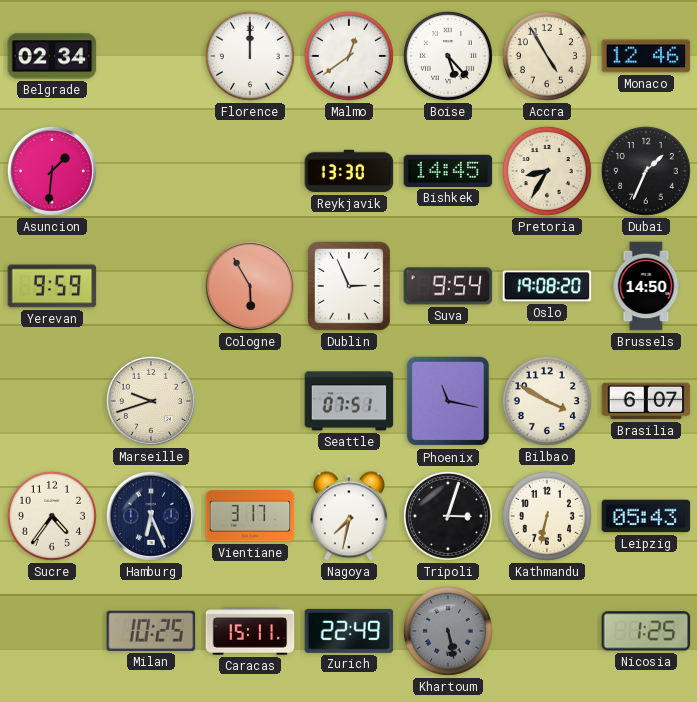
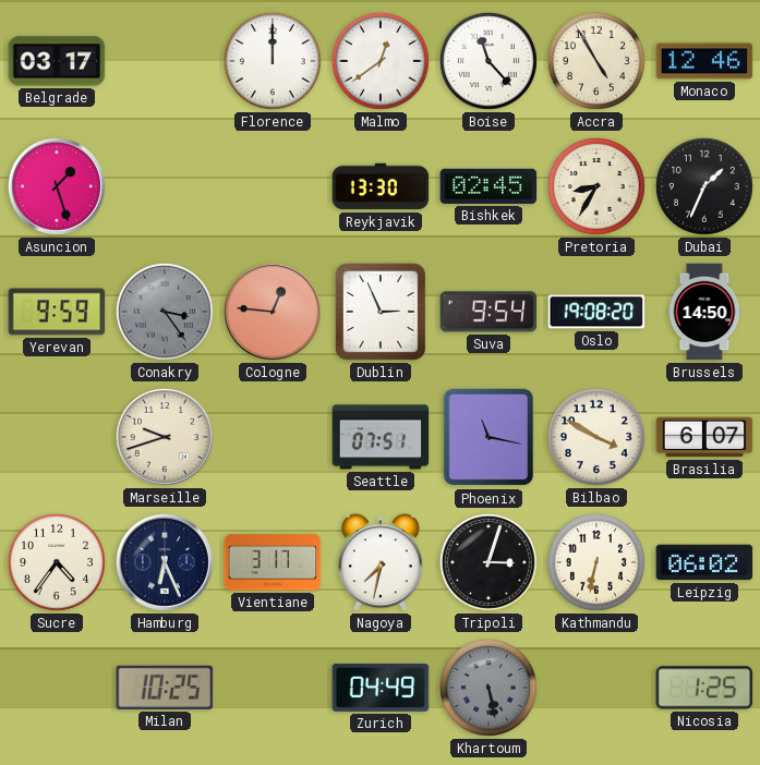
Belgrade: 02:34 -> 03:17
Boise: 5:23 -> 11:23
Asuncion: 1:31 -> 1:27
Bishkek: 14:45 -> 02:45
Conakry: none -> 3:24
Cologne: 5:55 -> 12:46
Leipzig: 05:43 -> 06:02
Caracas: 15:11 -> none
Zurich: 22:49 -> 04:49
